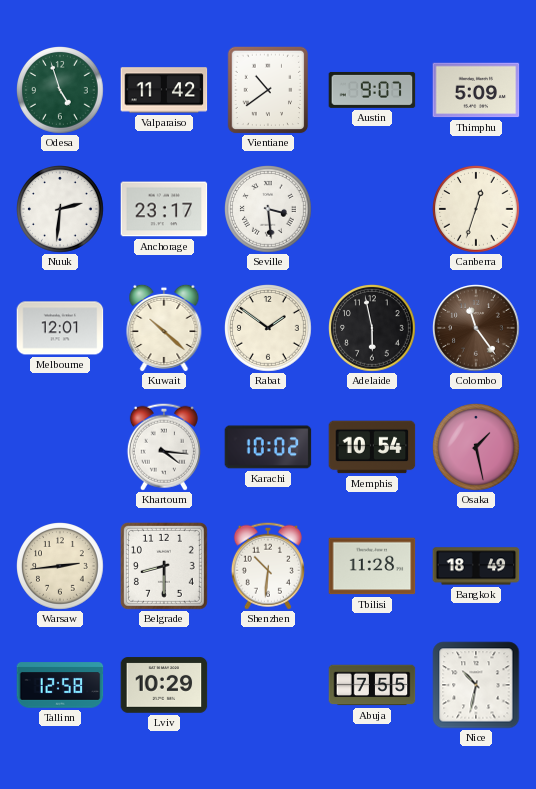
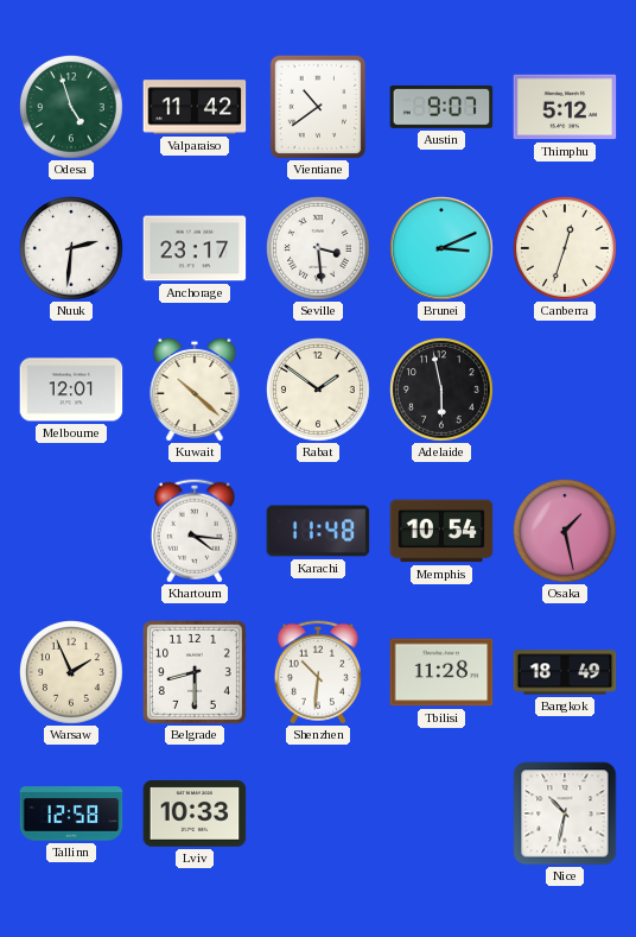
Thimphu: 5:09 -> 5:12
Brunei: none -> 3:11
Colombo: 11:24 -> none
Karachi: 10:02 -> 11:48
Warsaw: 2:44 -> 1:56
Lviv: 10:29 -> 10:33
Abuja: 7:55 -> none
